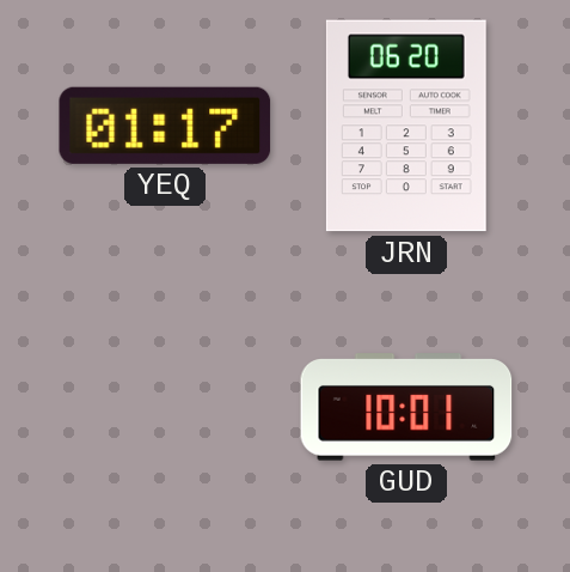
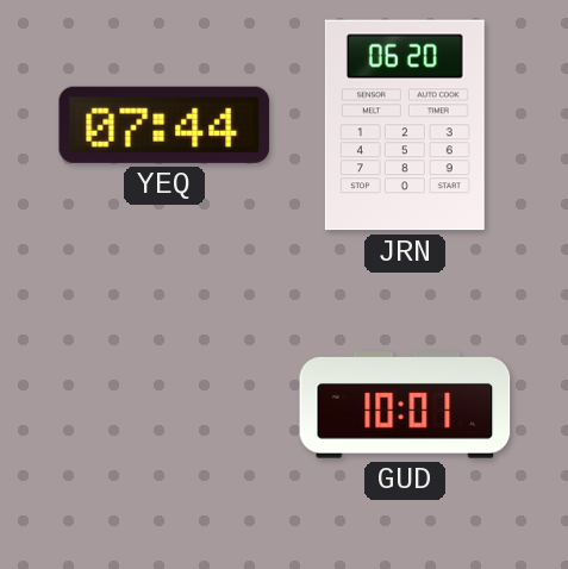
YEQ: 01:17 -> 07:44
